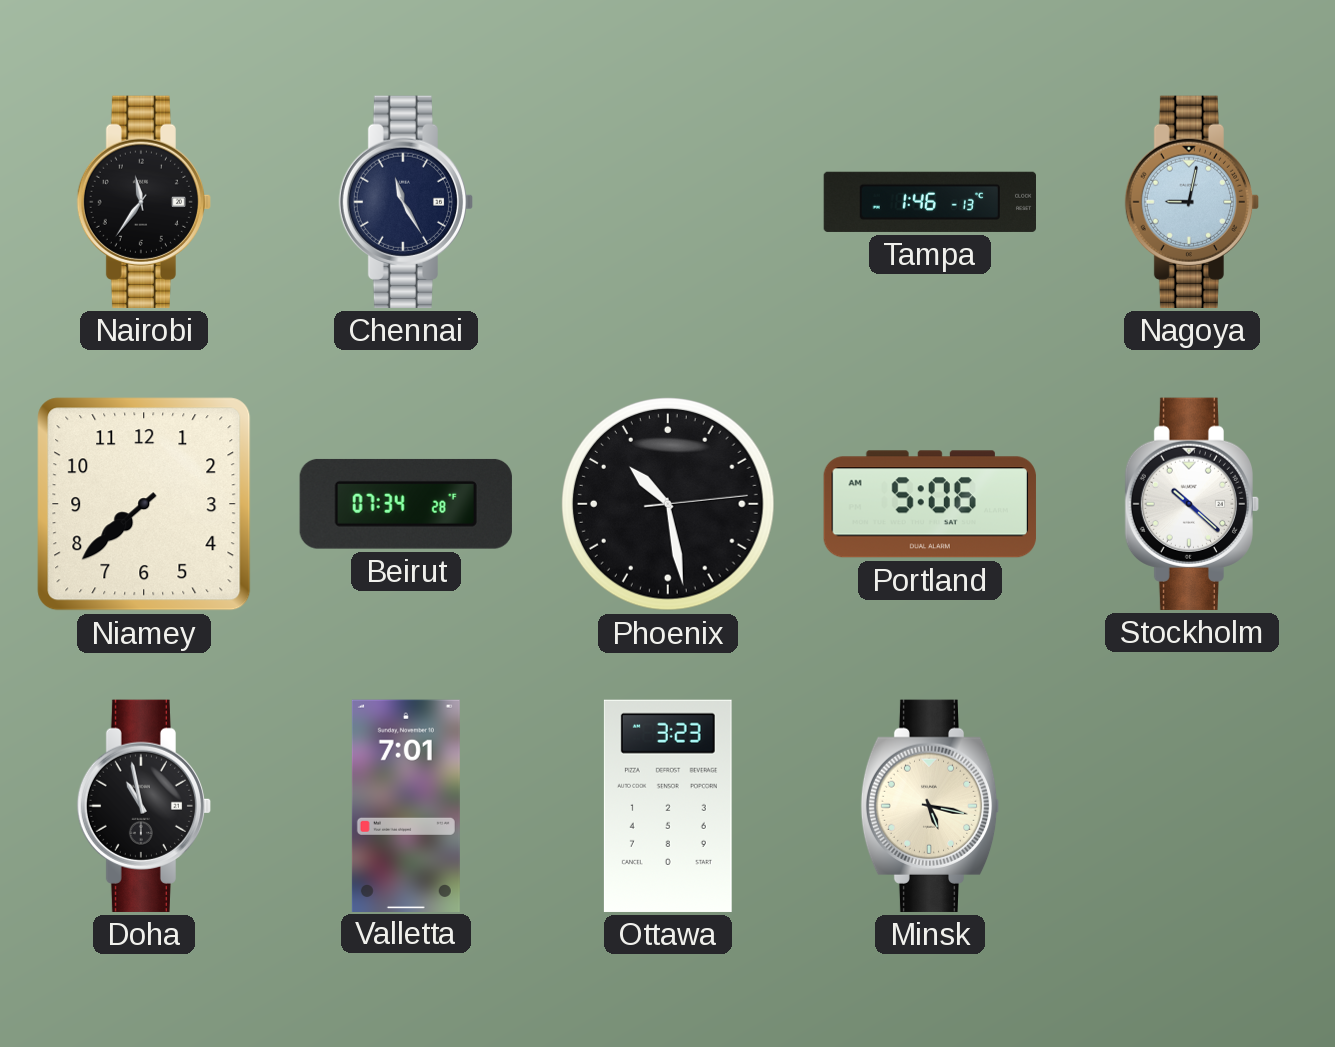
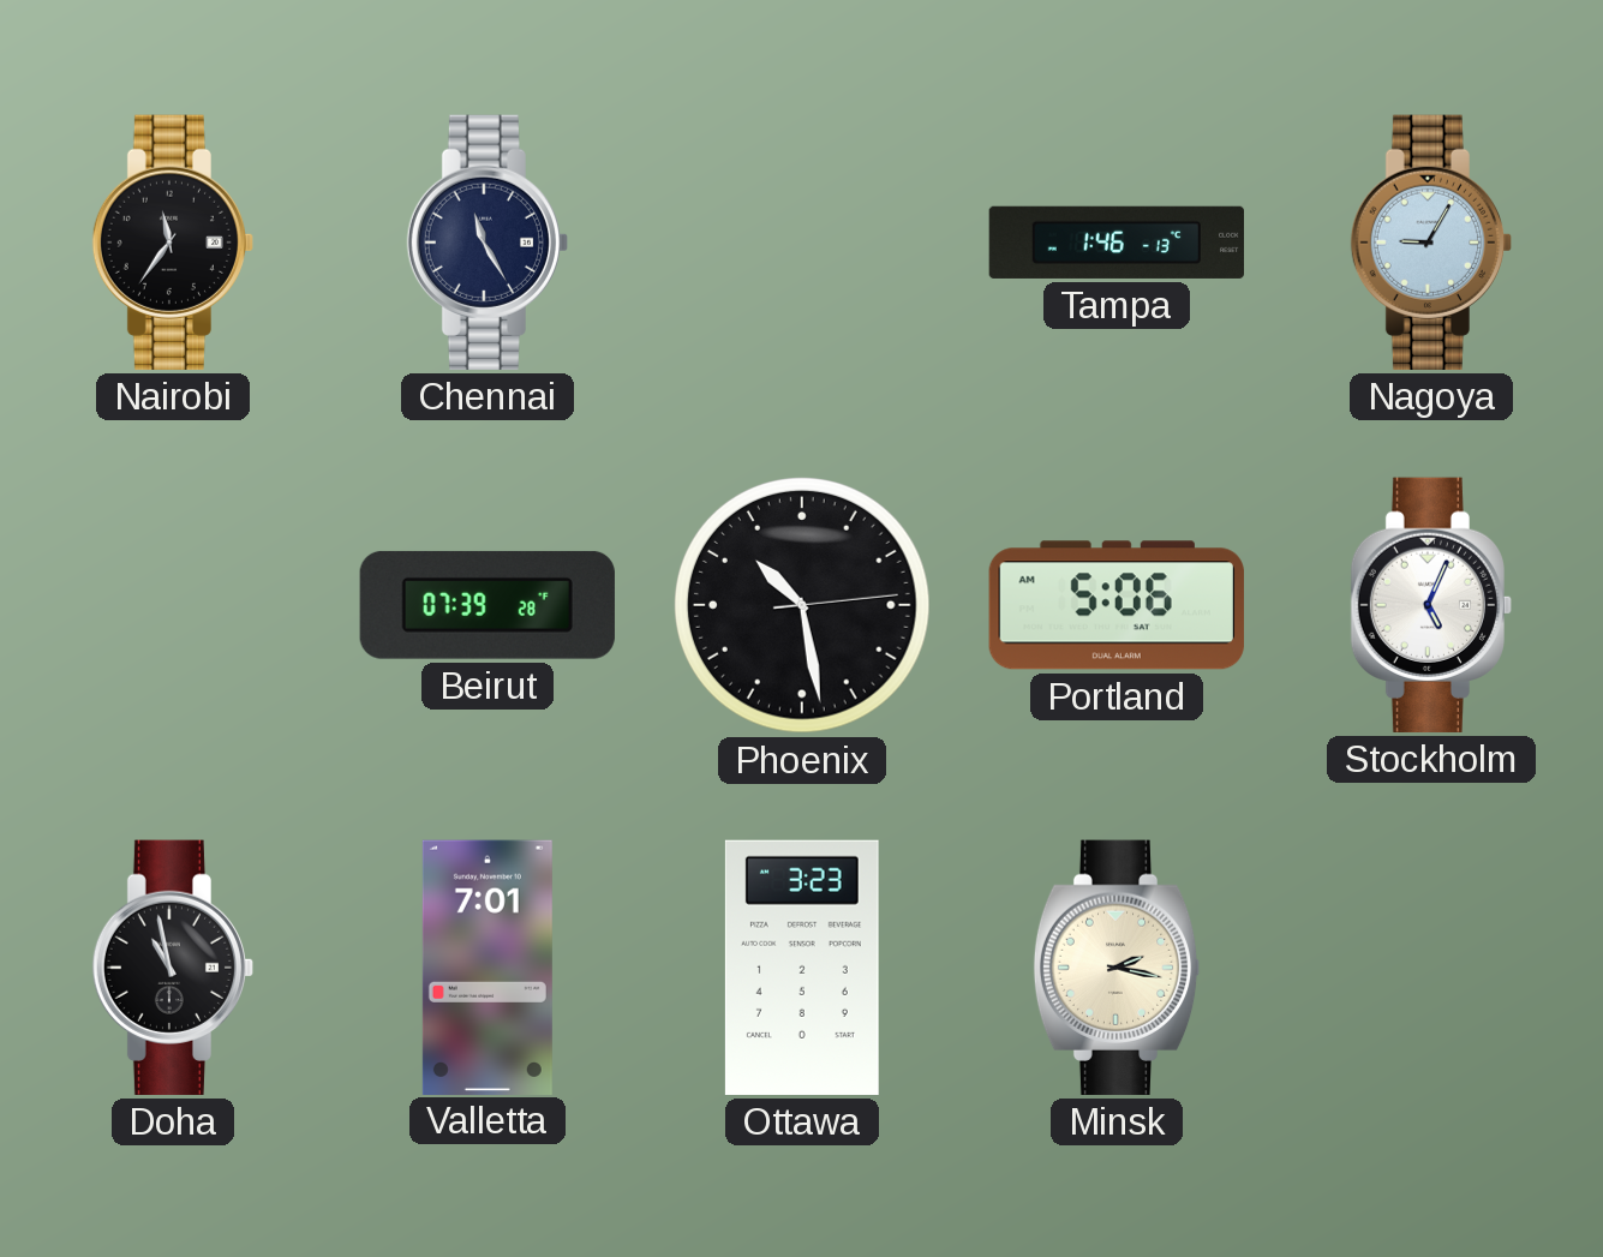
Nagoya: 9:02 -> 9:05
Niamey: 7:38 -> none
Beirut: 07:34 -> 07:39
Stockholm: 10:22 -> 5:04
Minsk: 5:17 -> 2:17
